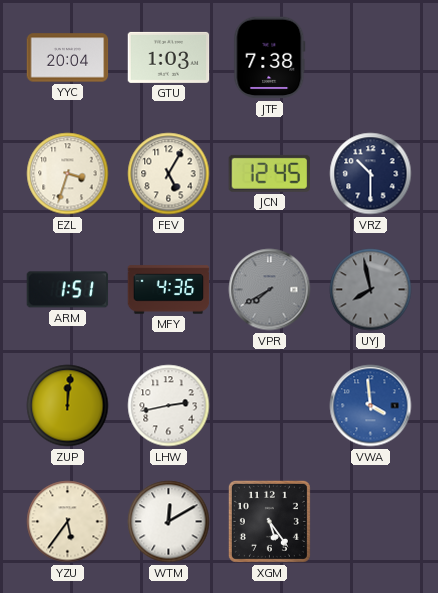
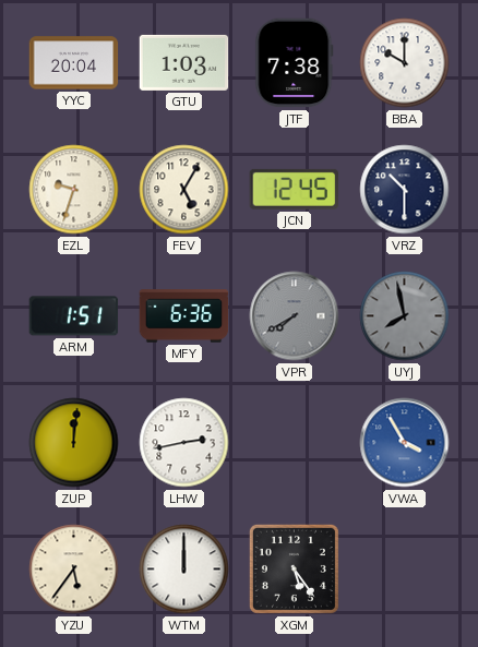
BBA: none -> 10:00
EZL: 3:33 -> 9:33
MFY: 4:36 -> 6:36
VWA: 3:59 -> 3:55
WTM: 12:10 -> 12:00
